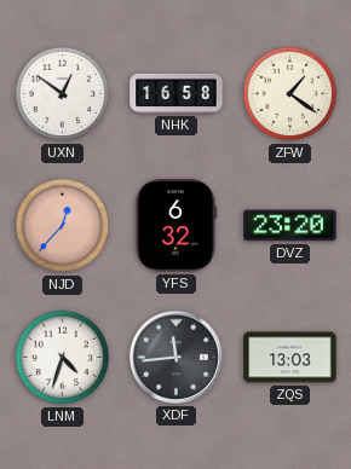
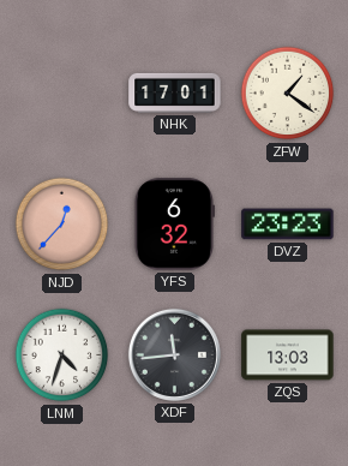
UXN: 12:51 -> none
NHK: 16:58 -> 17:01
DVZ: 23:20 -> 23:23
